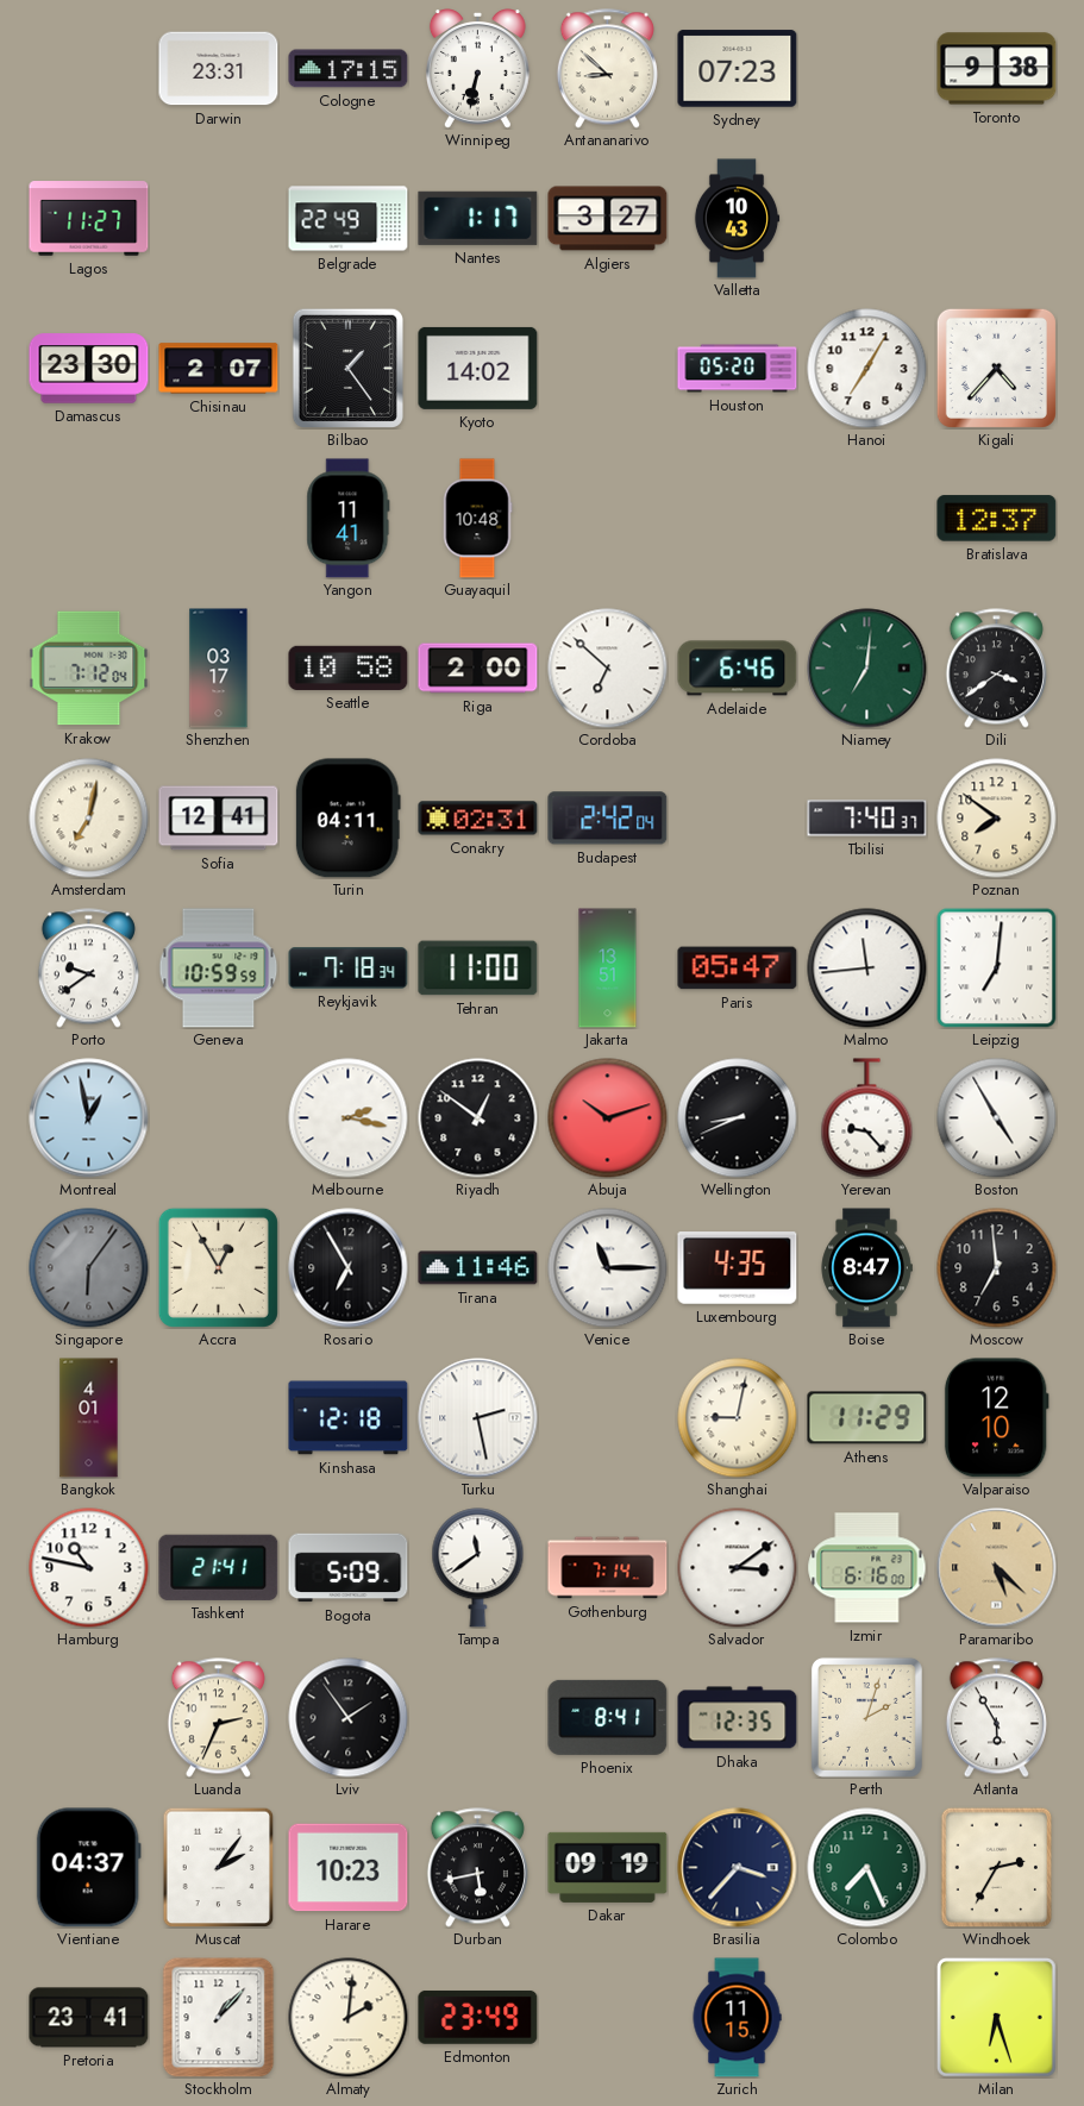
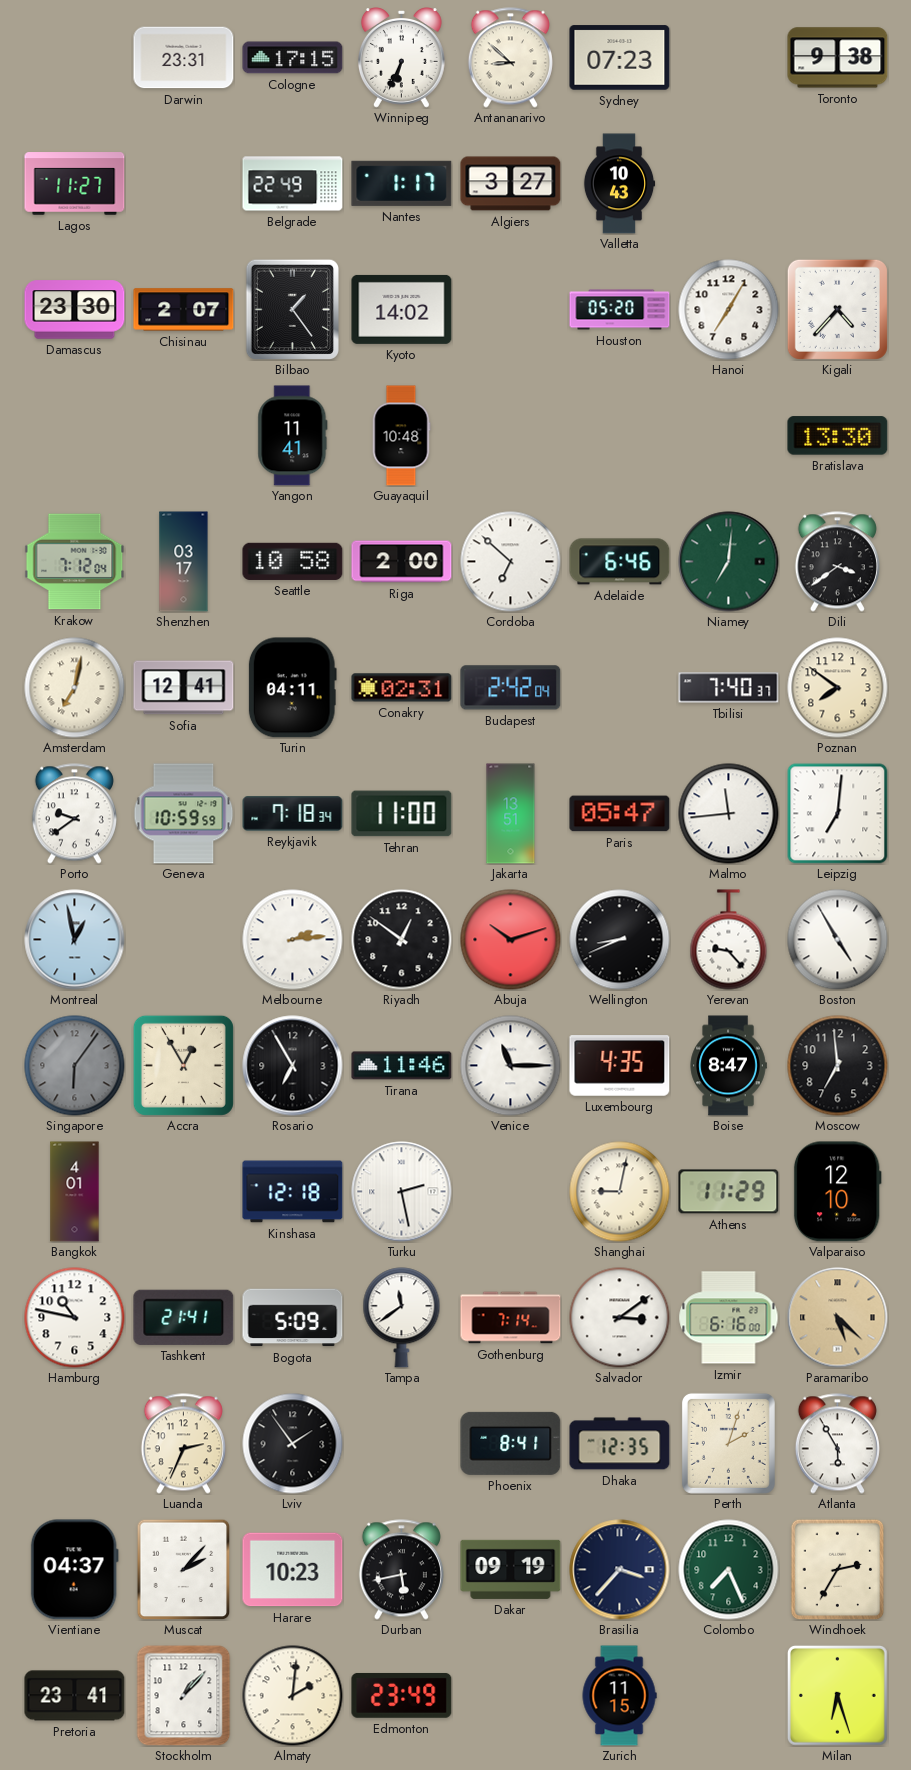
Winnipeg: 6:32 -> 6:34
Bratislava: 12:37 -> 13:30
Melbourne: 2:17 -> 2:14
Muscat: 2:06 -> 2:07
